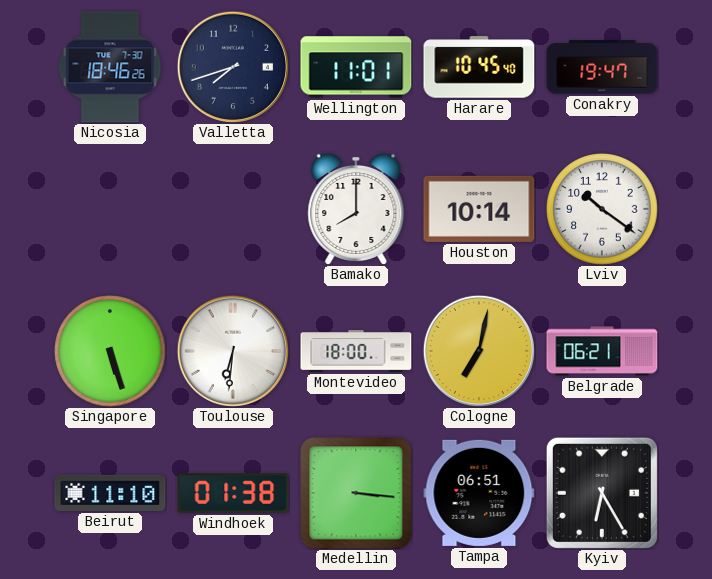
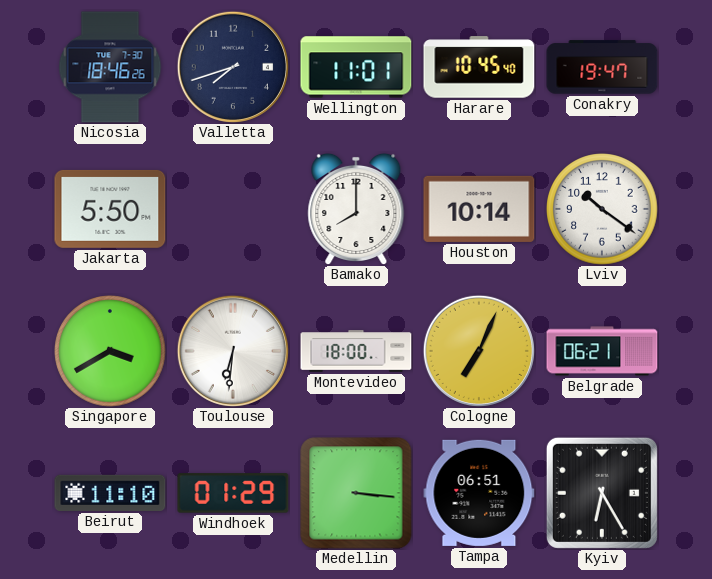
Jakarta: none -> 5:50
Singapore: 5:27 -> 3:40
Cologne: 7:02 -> 7:04
Windhoek: 01:38 -> 01:29
